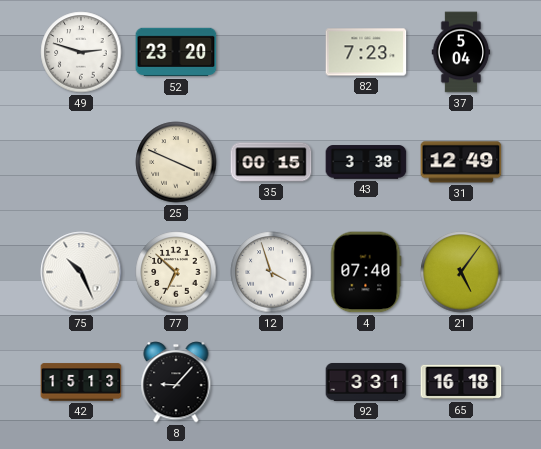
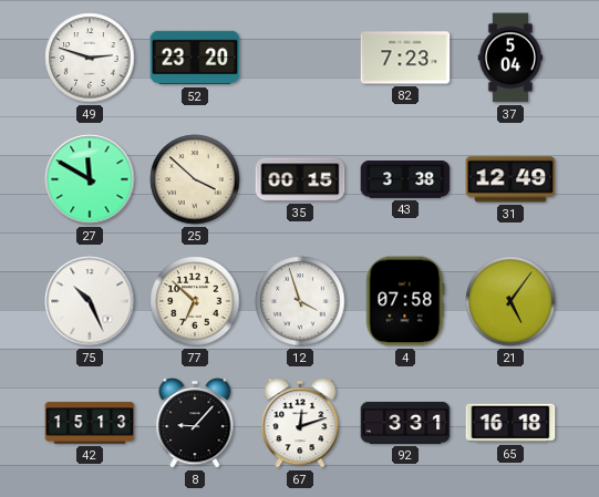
27: none -> 11:50
25: 3:49 -> 3:52
4: 07:40 -> 07:58
67: none -> 12:12
